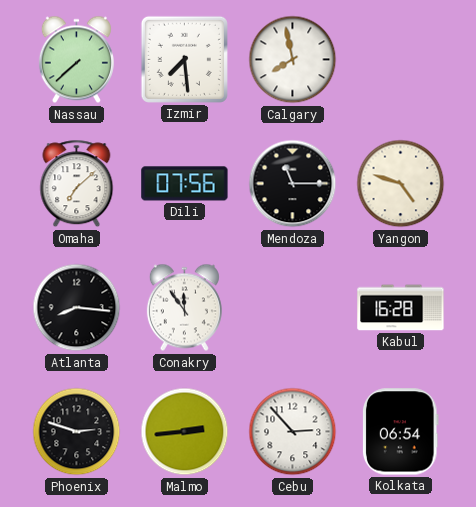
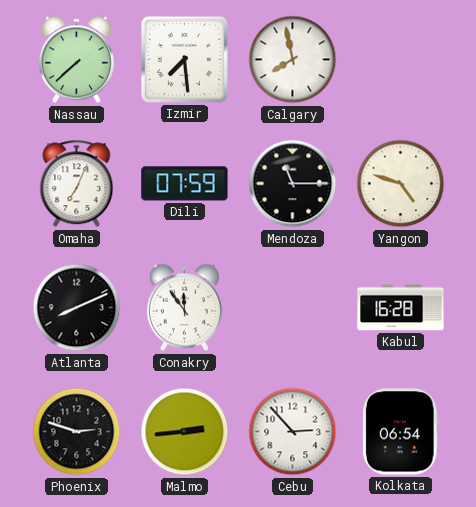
Omaha: 7:08 -> 7:04
Dili: 07:56 -> 07:59
Atlanta: 8:16 -> 8:11
